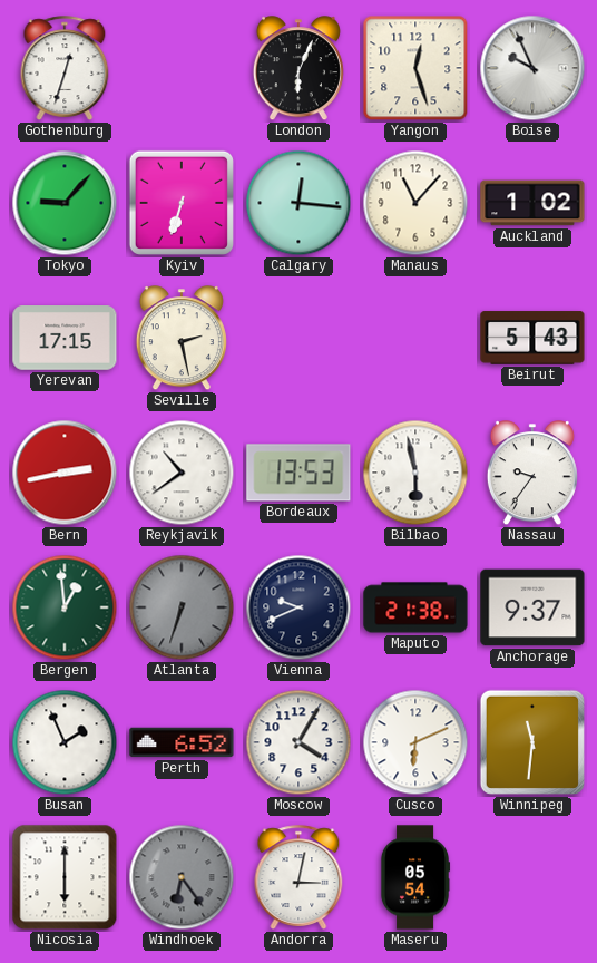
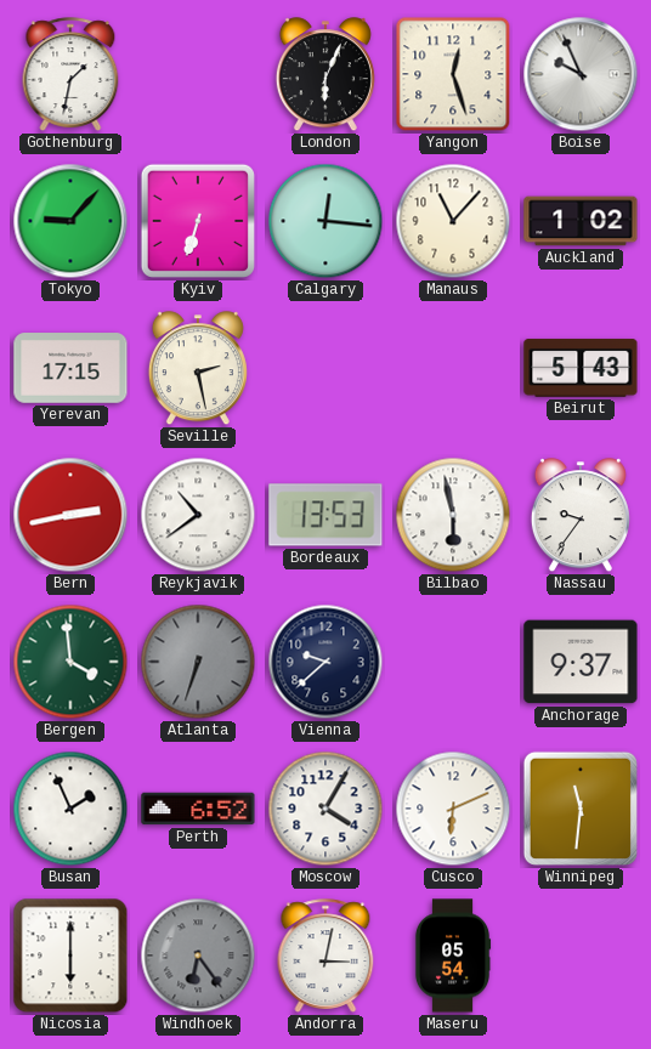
Gothenburg: 12:33 -> 1:32
Bergen: 12:59 -> 3:59
Vienna: 9:41 -> 9:38
Maputo: 21:38 -> none
